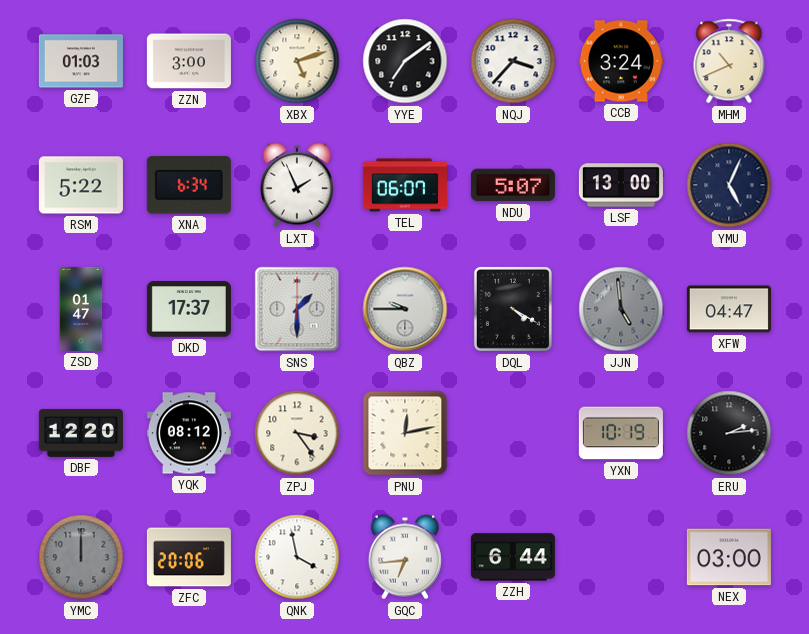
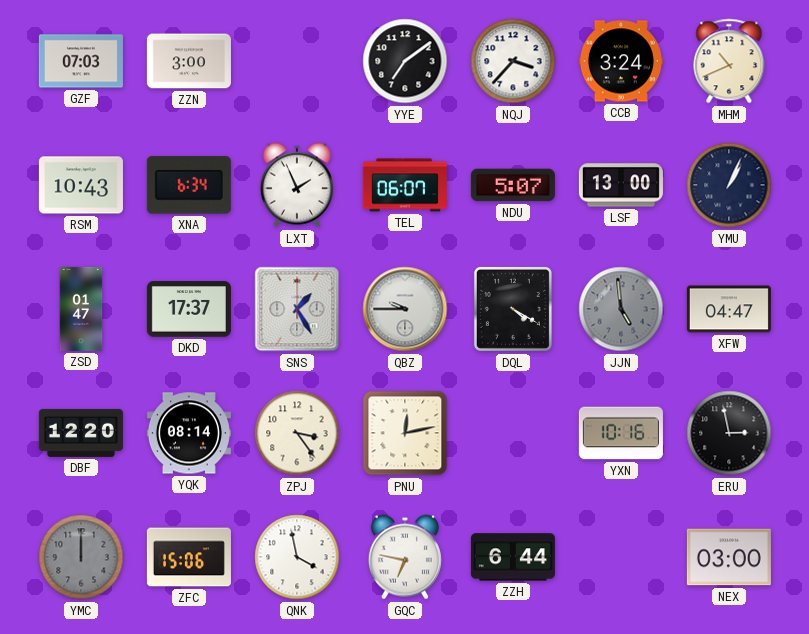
GZF: 01:03 -> 07:03
XBX: 5:12 -> none
RSM: 5:22 -> 10:43
YMU: 5:04 -> 1:04
SNS: 1:30 -> 1:25
YQK: 08:12 -> 08:14
YXN: 10:19 -> 10:16
ERU: 2:14 -> 2:58
ZFC: 20:06 -> 15:06
GQC: 6:44 -> 6:47
